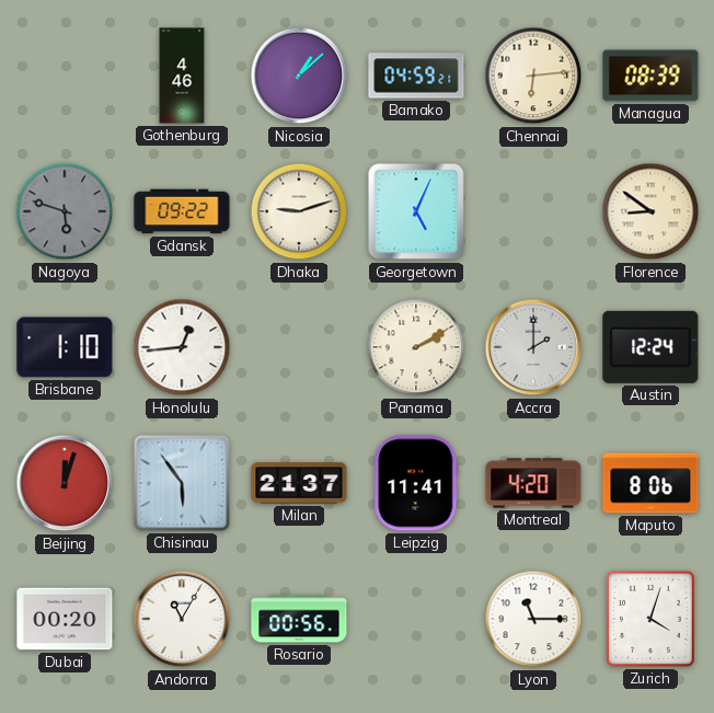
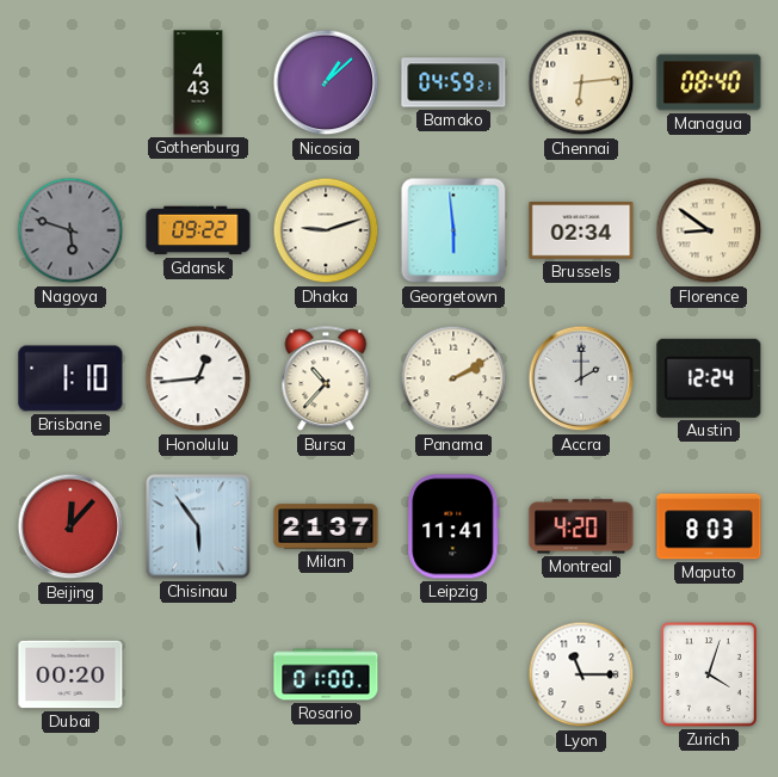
Gothenburg: 4:46 -> 4:43
Managua: 08:39 -> 08:40
Georgetown: 5:04 -> 5:59
Brussels: none -> 02:34
Bursa: none -> 10:37
Beijing: 12:03 -> 12:07
Maputo: 8:06 -> 8:03
Andorra: 11:05 -> none
Rosario: 00:56 -> 01:00
